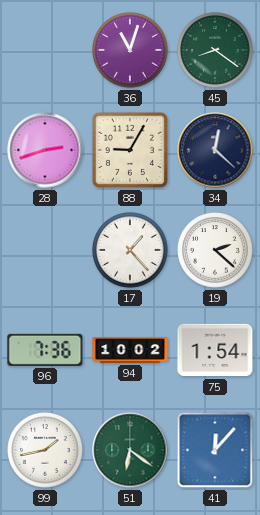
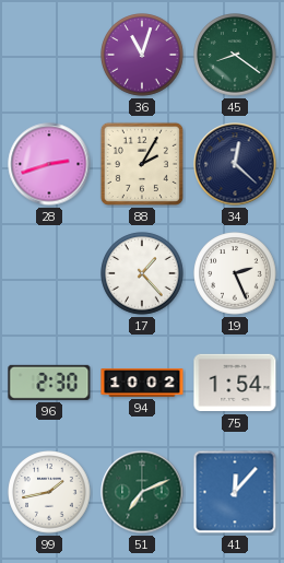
88: 9:05 -> 2:05
19: 2:22 -> 2:26
96: 7:36 -> 2:30
51: 6:21 -> 7:11
